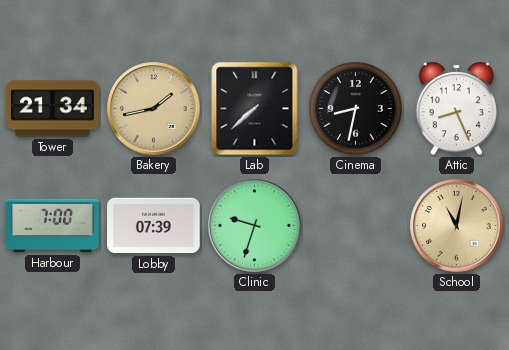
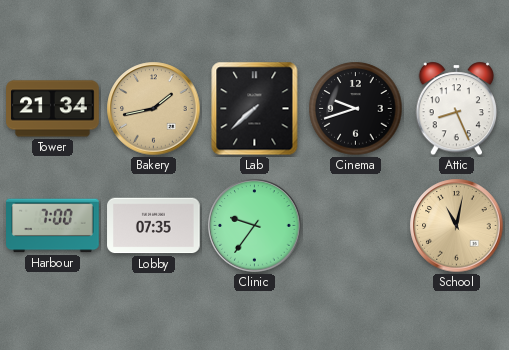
Cinema: 8:32 -> 9:42
Lobby: 07:39 -> 07:35
Clinic: 9:33 -> 9:36
